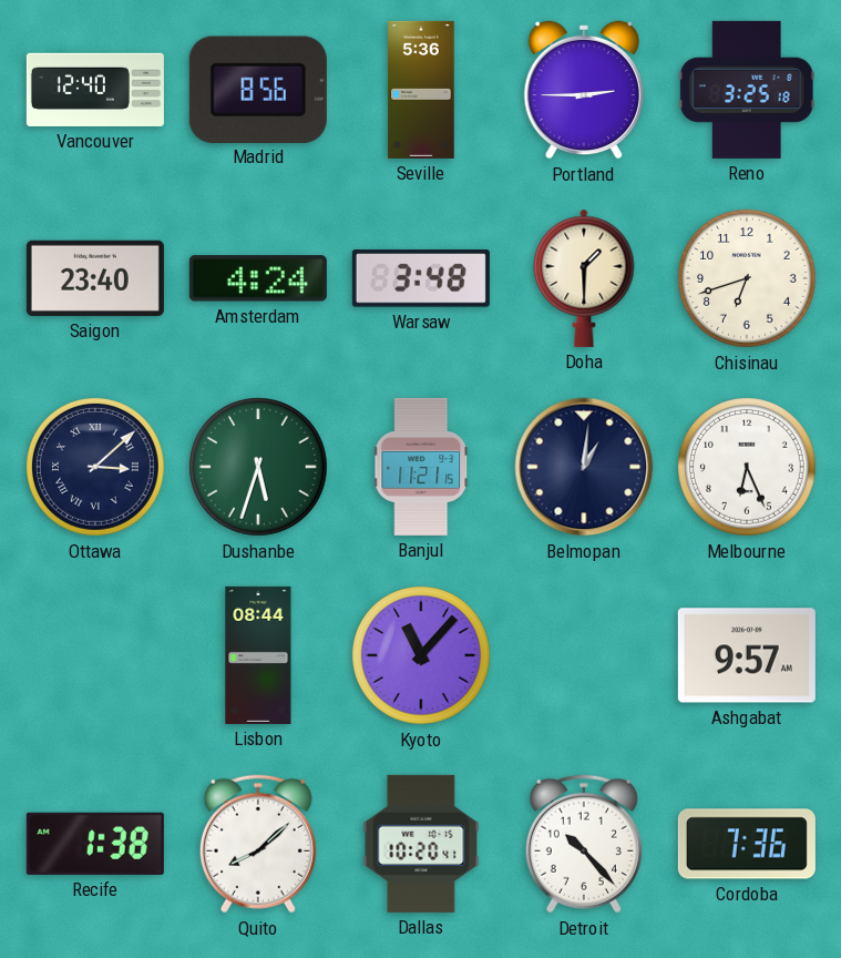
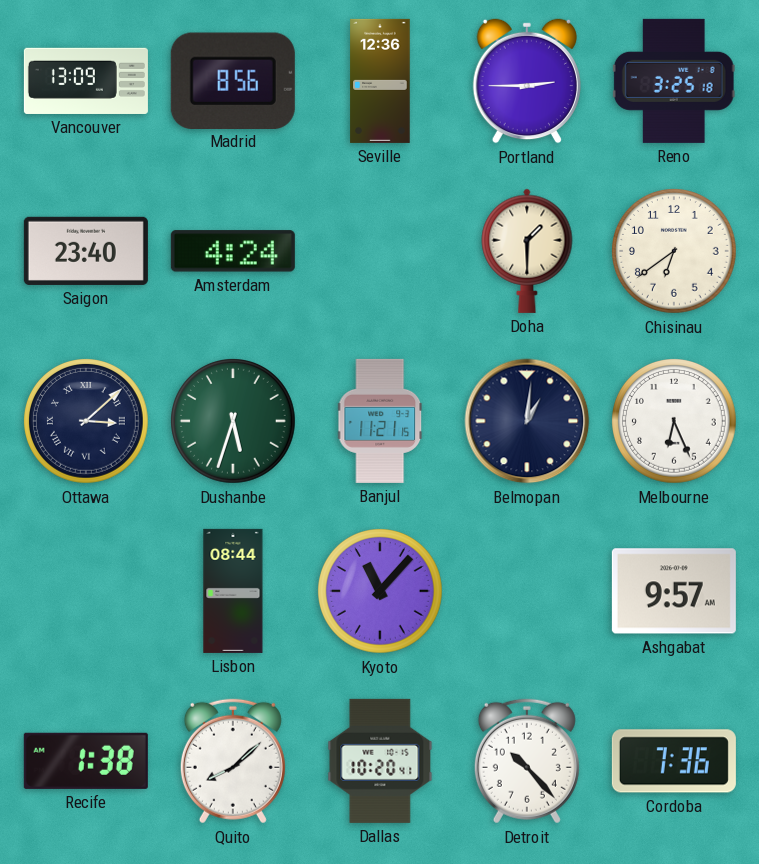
Vancouver: 12:40 -> 13:09
Seville: 5:36 -> 12:36
Warsaw: 3:48 -> none
Chisinau: 6:42 -> 6:39
